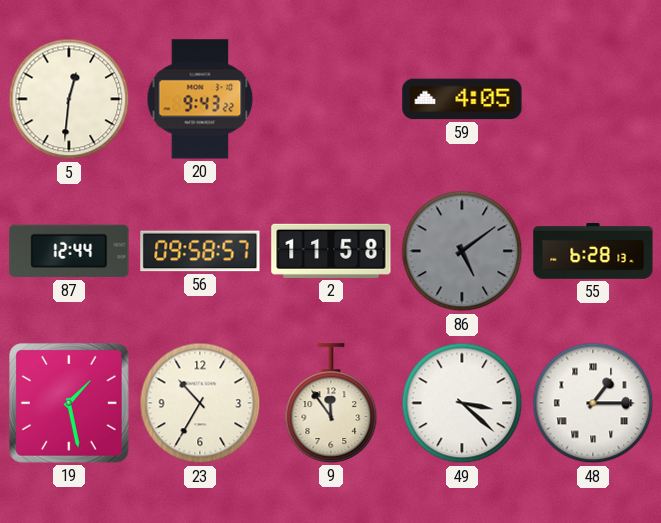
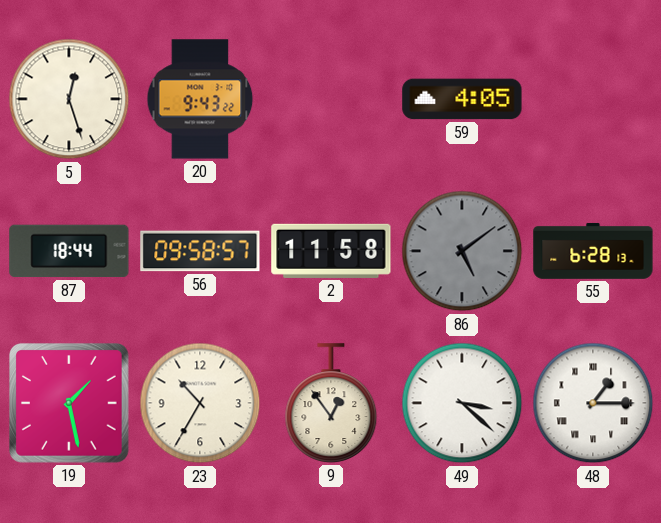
5: 12:31 -> 12:27
87: 12:44 -> 18:44
9: 11:54 -> 12:54
